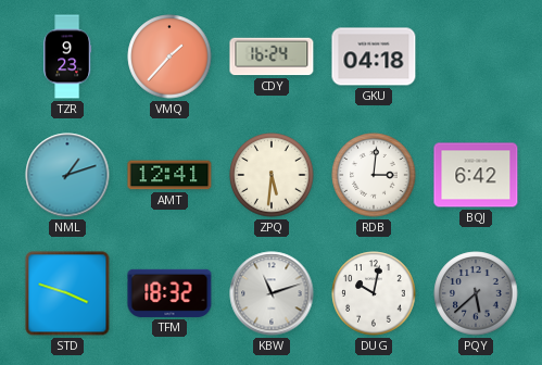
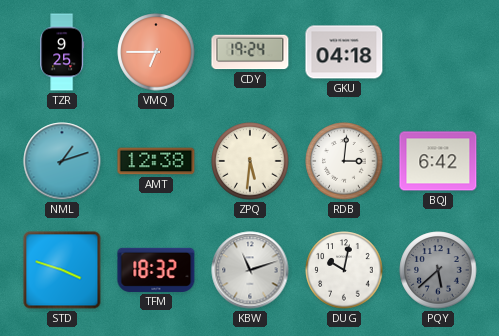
TZR: 9:23 -> 9:25
VMQ: 1:37 -> 6:45
CDY: 16:24 -> 19:24
AMT: 12:41 -> 12:38
